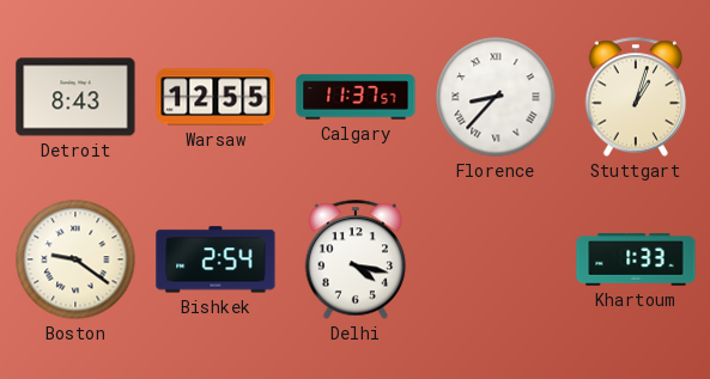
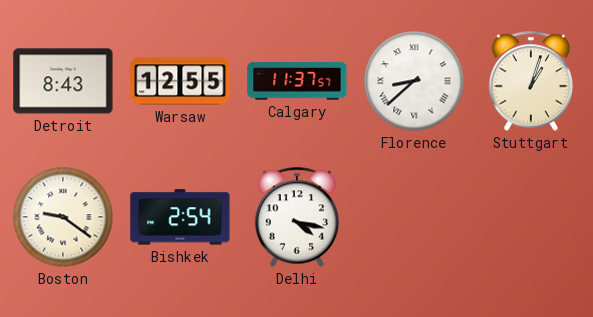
Florence: 8:37 -> 8:38
Khartoum: 1:33 -> none
